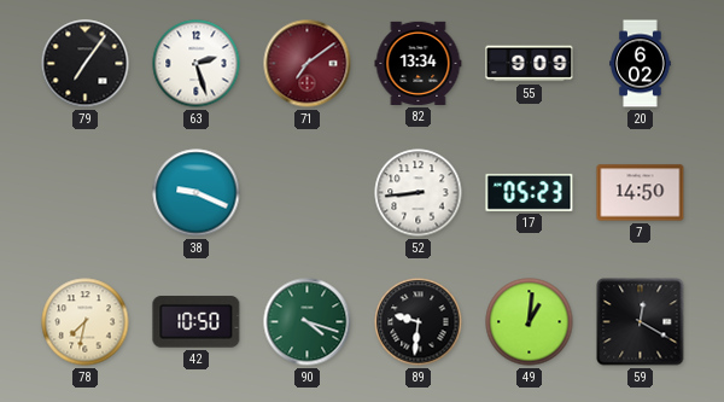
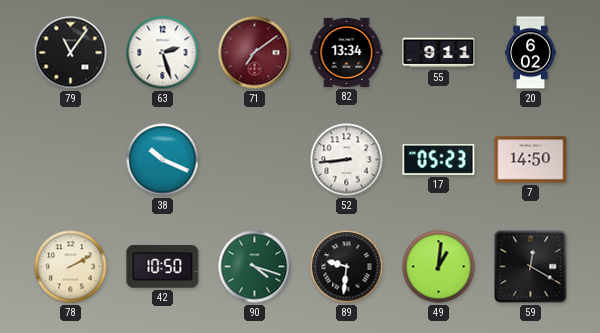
79: 7:06 -> 11:06
55: 9:09 -> 9:11
38: 9:19 -> 10:19
78: 7:32 -> 2:10
